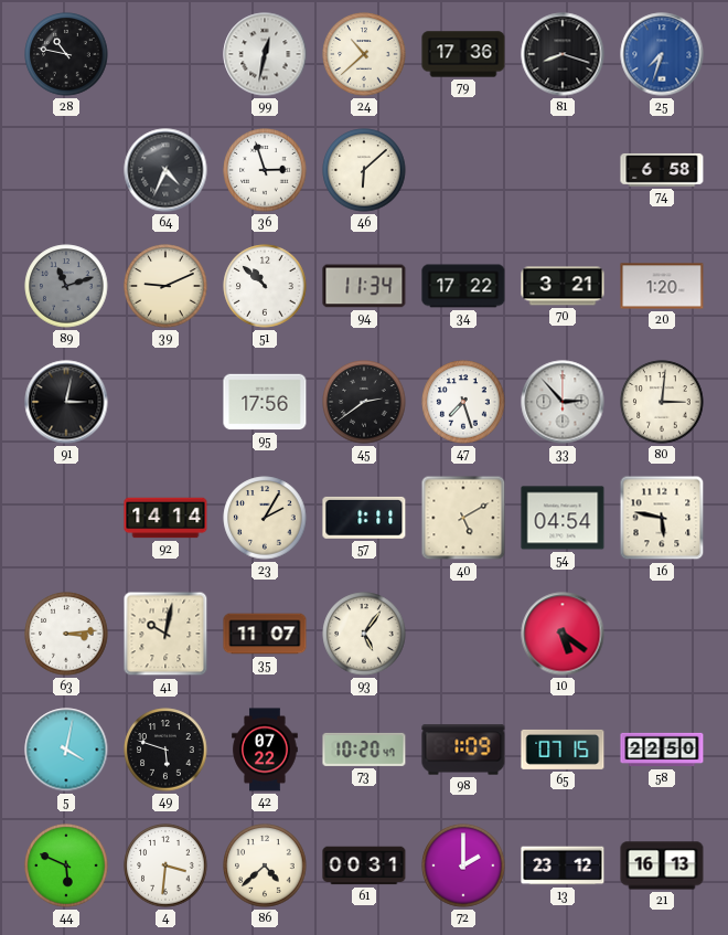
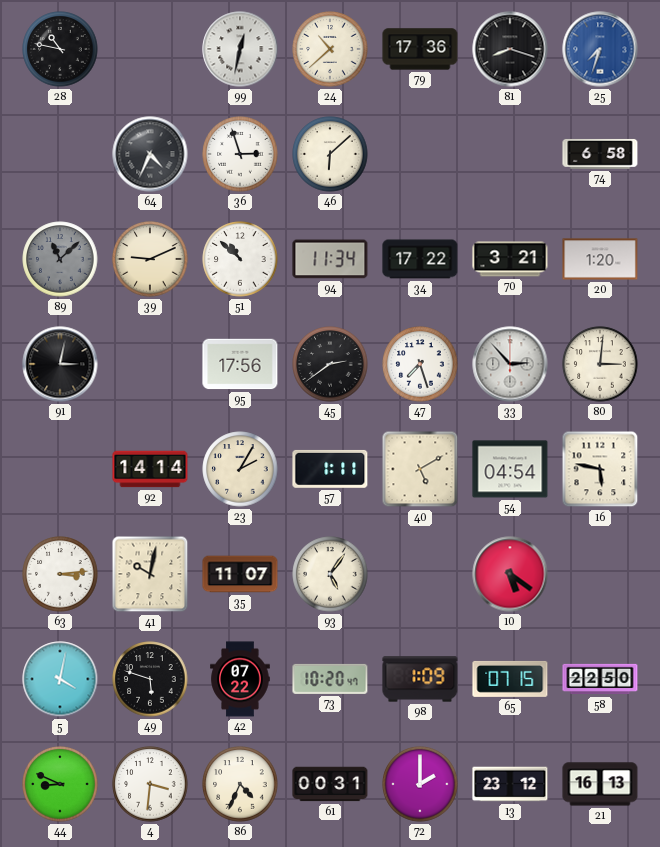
89: 11:12 -> 11:08
44: 5:49 -> 8:49
86: 4:38 -> 4:34
